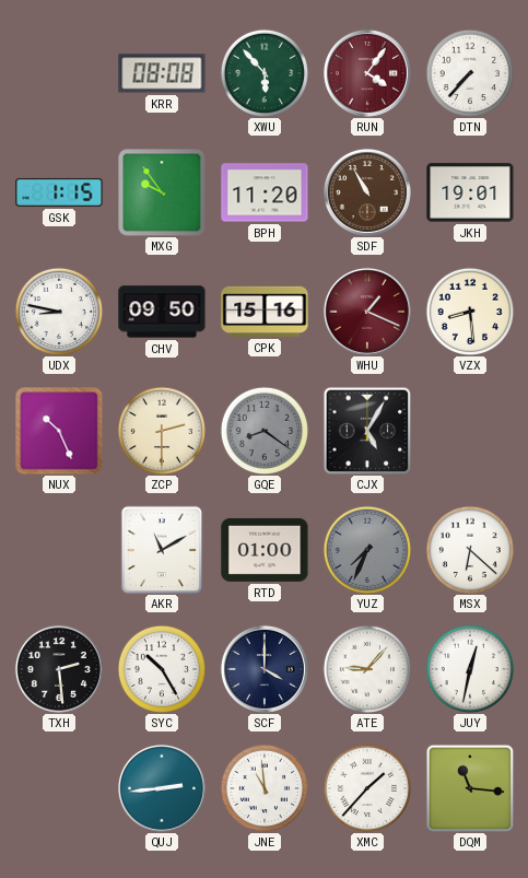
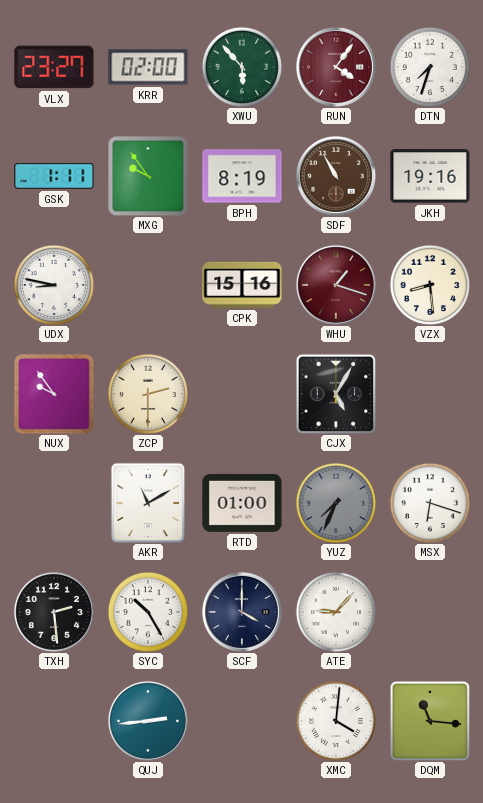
VLX: none -> 23:27
KRR: 08:08 -> 02:00
DTN: 7:37 -> 7:33
GSK: 1:15 -> 1:11
BPH: 11:20 -> 8:19
JKH: 19:01 -> 19:16
CHV: 09:50 -> none
WHU: 1:19 -> 1:18
NUX: 10:26 -> 9:54
GQE: 8:21 -> none
MSX: 6:22 -> 6:18
JUY: 12:32 -> none
JNE: 10:59 -> none
XMC: 1:37 -> 4:01
